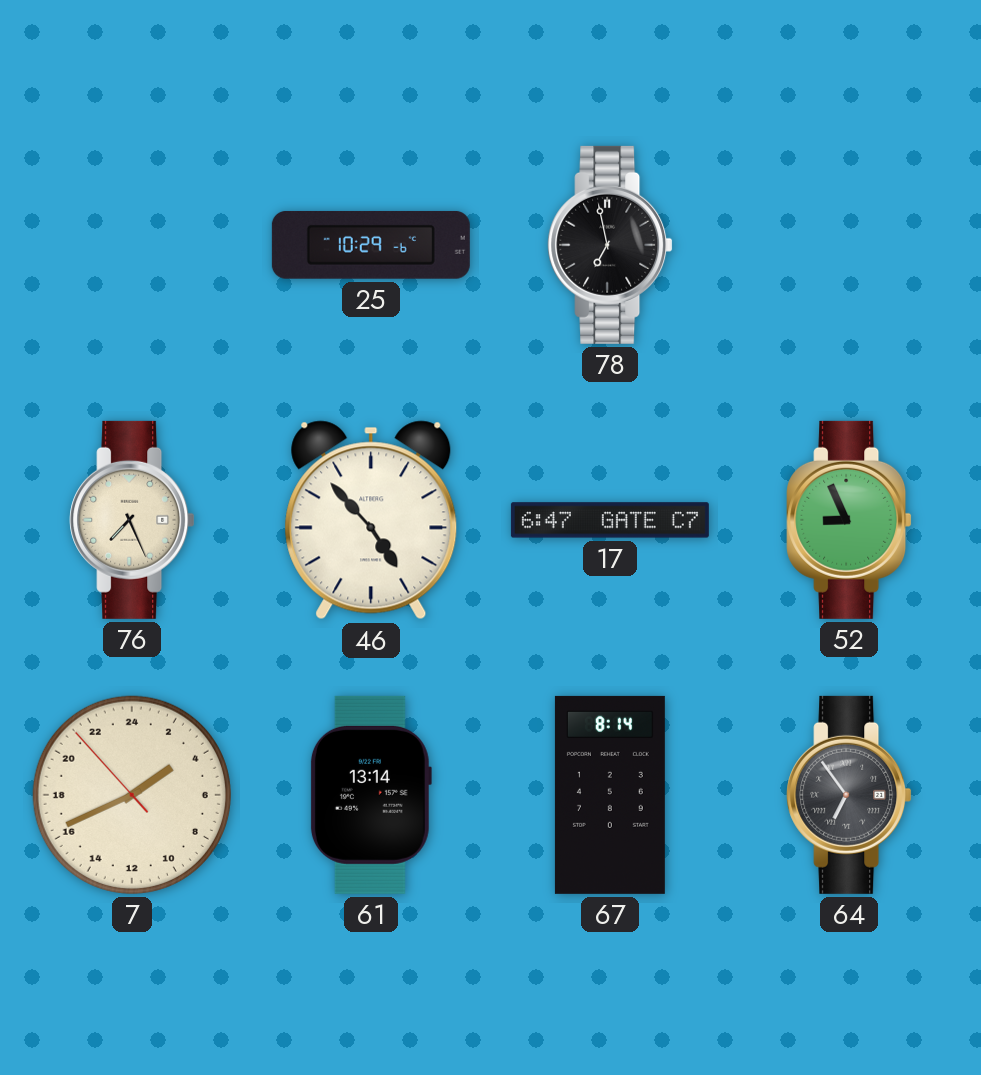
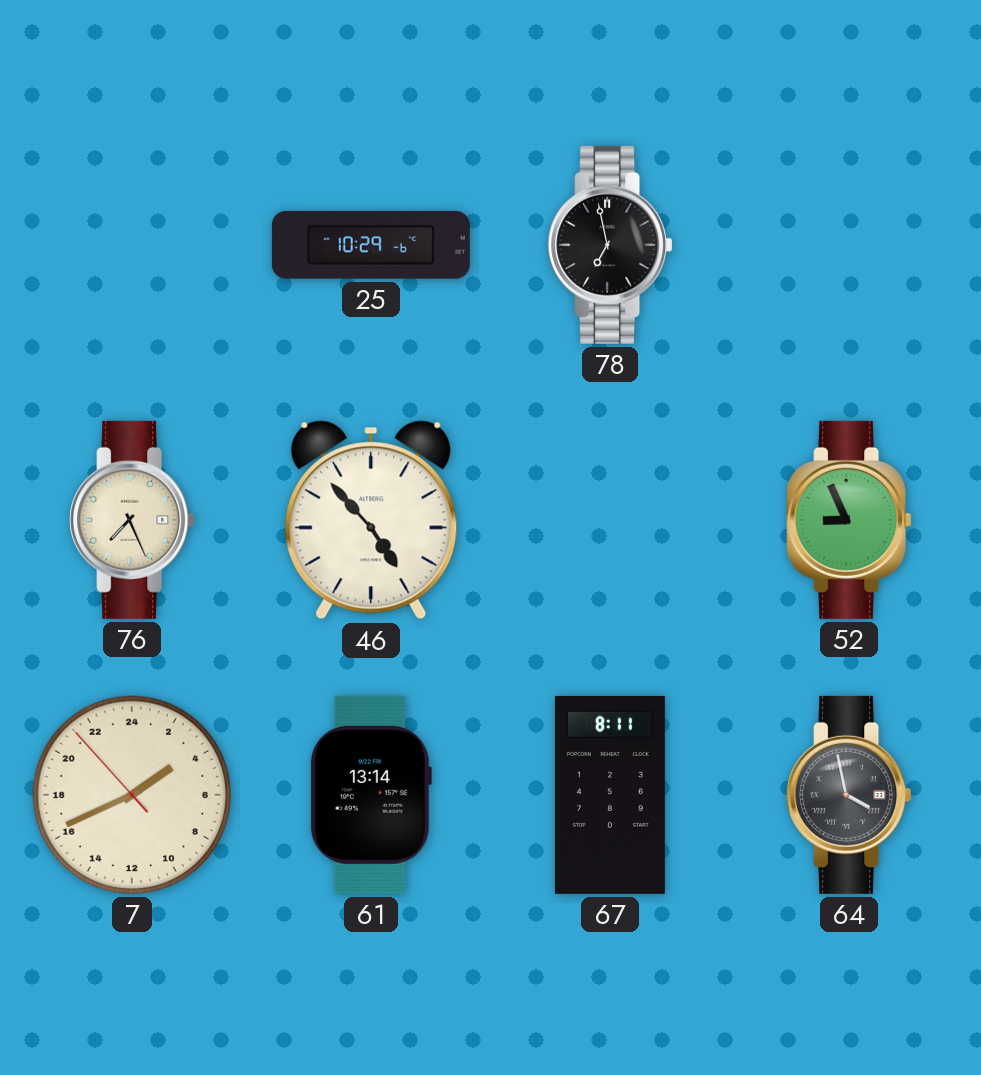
17: 6:47 -> none
67: 8:14 -> 8:11
64: 6:54 -> 3:58
